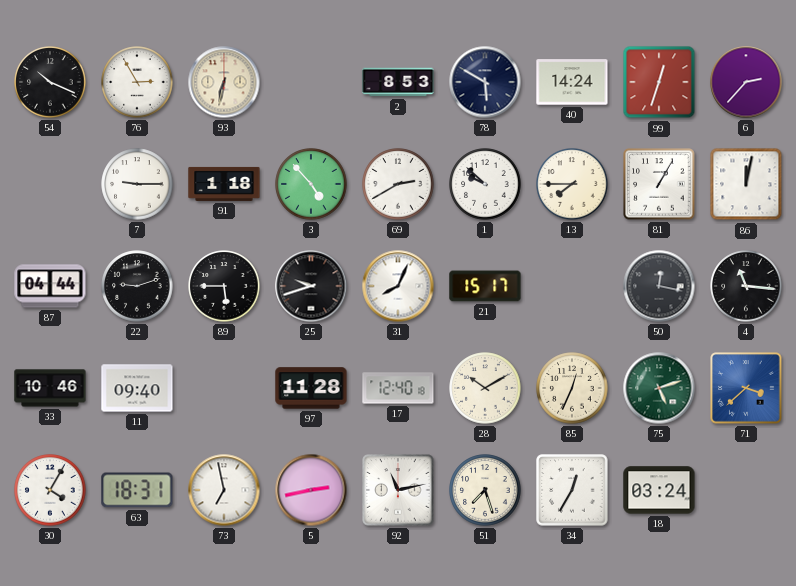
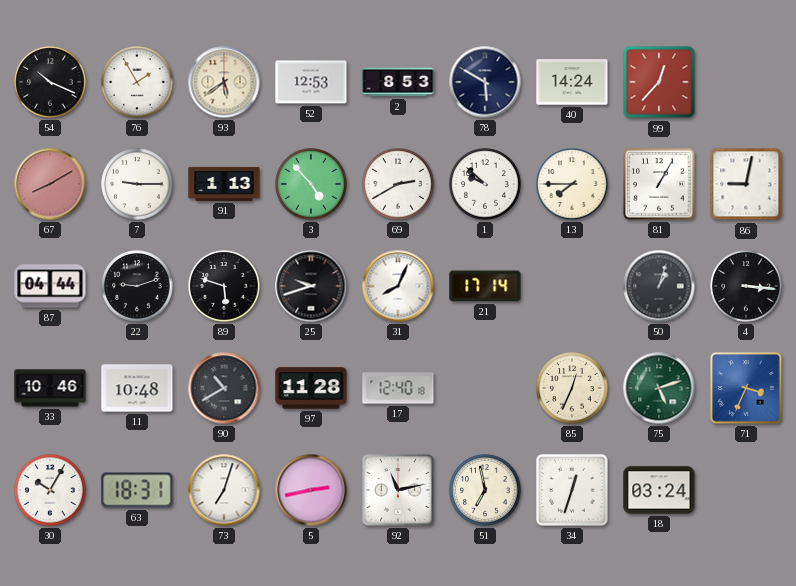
76: 2:55 -> 1:55
93: 6:32 -> 5:39
52: none -> 12:53
99: 12:33 -> 12:37
6: 2:37 -> none
67: none -> 8:10
91: 1:18 -> 1:13
86: 12:02 -> 9:02
89: 5:45 -> 5:48
21: 15:17 -> 17:14
50: 12:17 -> 1:03
4: 11:16 -> 3:16
11: 09:40 -> 10:48
90: none -> 10:40
28: 10:10 -> none
71: 3:38 -> 3:34
30: 4:05 -> 10:05
73: 6:58 -> 7:03
51: 7:27 -> 6:58
34: 12:35 -> 12:33
